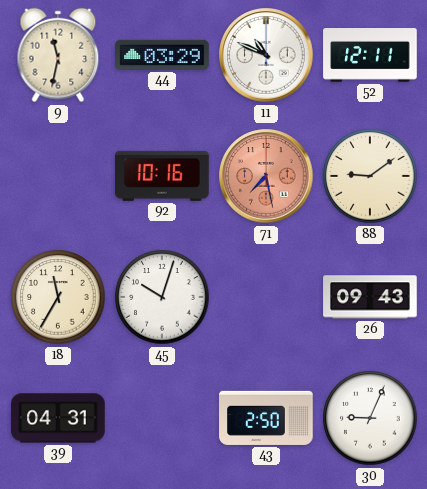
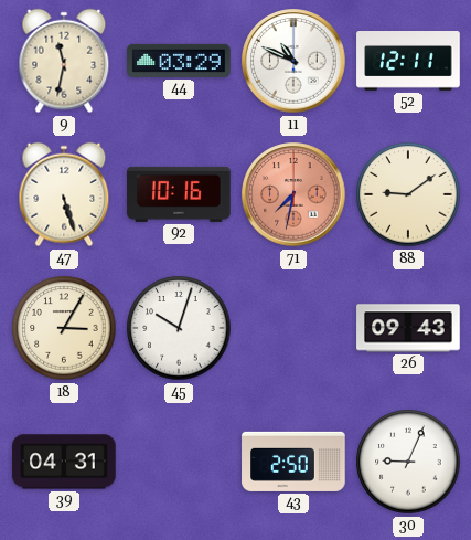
47: none -> 5:27
71: 7:28 -> 7:32
18: 11:35 -> 3:05
